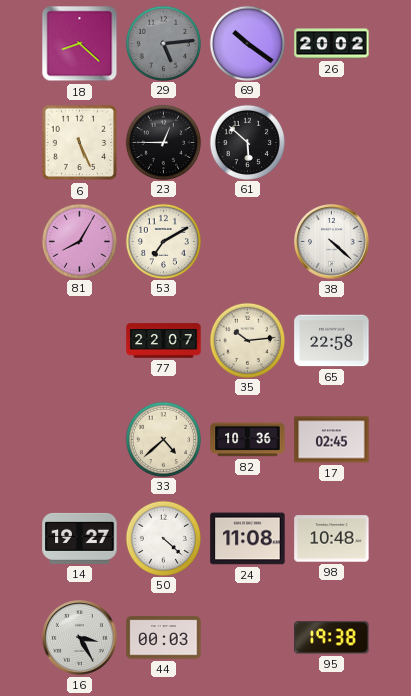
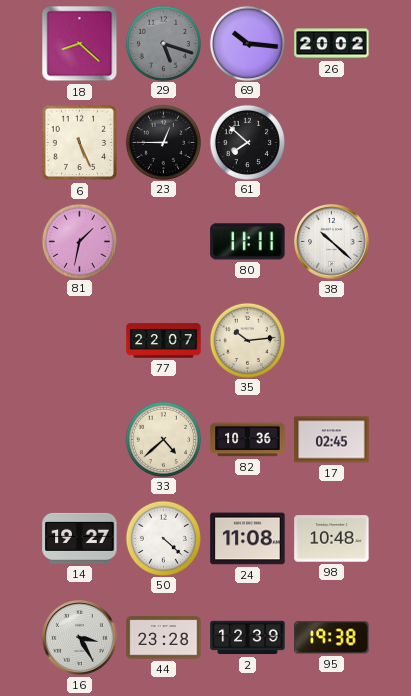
29: 5:14 -> 5:18
69: 10:21 -> 10:16
61: 5:52 -> 7:52
81: 8:05 -> 1:32
53: 7:10 -> none
80: none -> 11:11
38: 4:22 -> 10:22
65: 22:58 -> none
44: 00:03 -> 23:28
2: none -> 12:39
